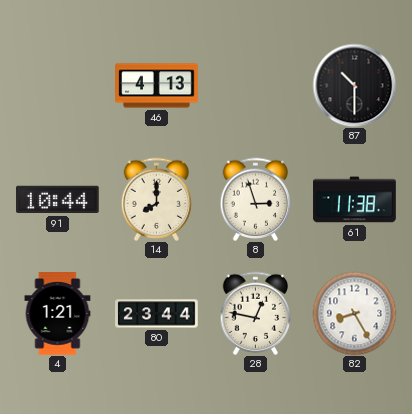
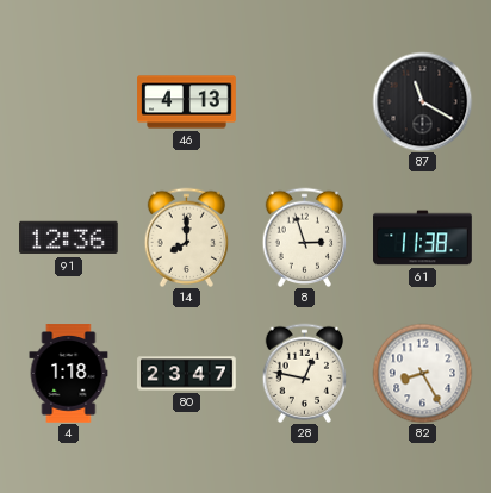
87: 10:30 -> 11:20
91: 10:44 -> 12:36
4: 1:21 -> 1:18
80: 23:44 -> 23:47
